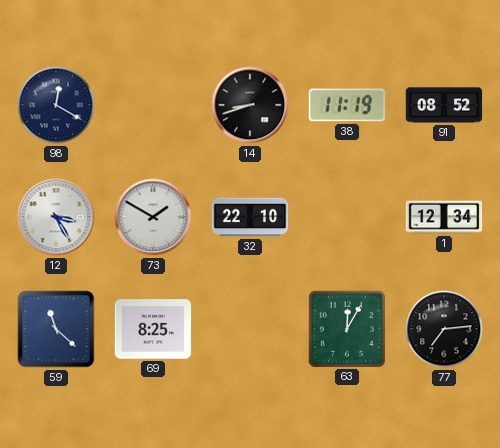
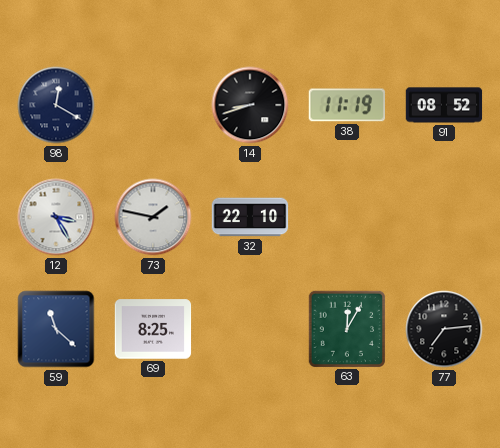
73: 1:50 -> 1:47
1: 12:34 -> none
